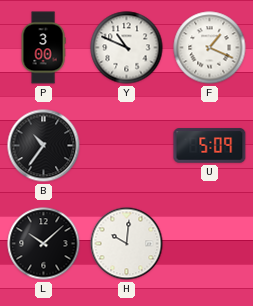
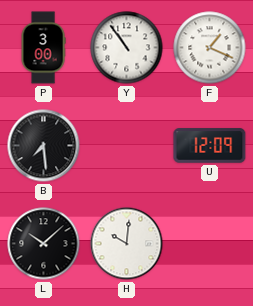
Y: 10:49 -> 10:54
B: 10:36 -> 7:29
U: 5:09 -> 12:09
